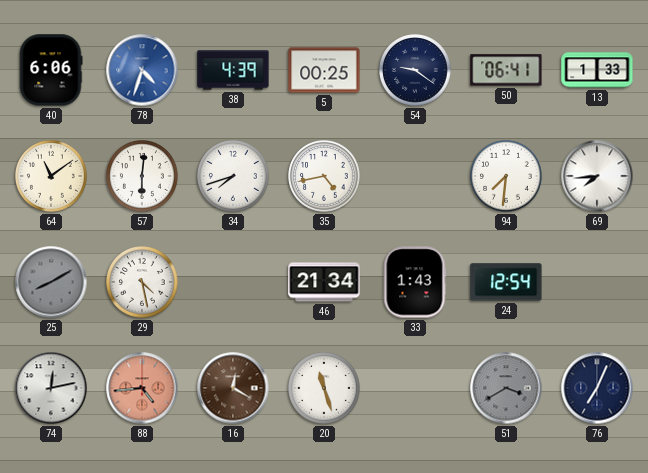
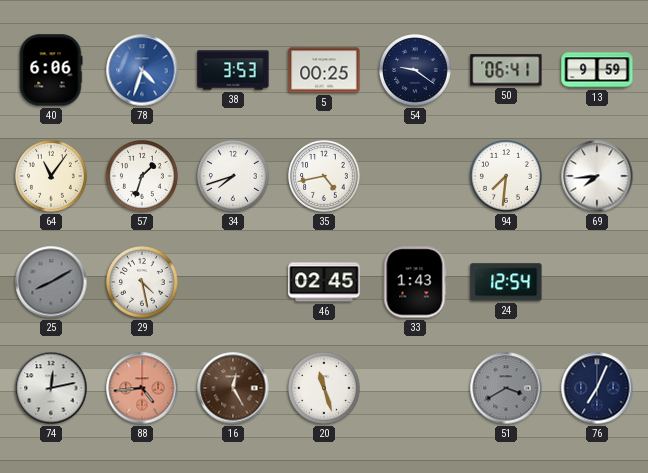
38: 4:39 -> 3:53
13: 1:33 -> 9:59
64: 11:09 -> 11:06
57: 6:01 -> 1:33
46: 21:34 -> 02:45
16: 12:20 -> 12:25
